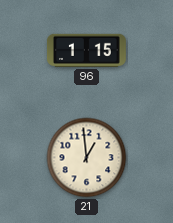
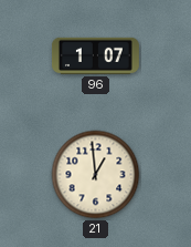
96: 1:15 -> 1:07
